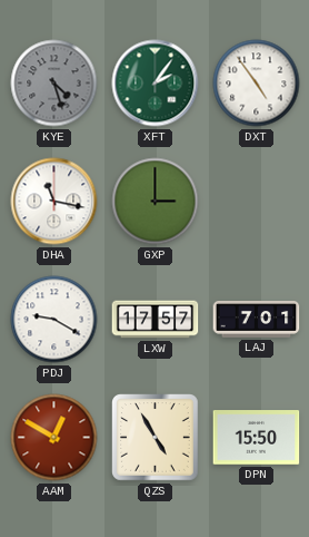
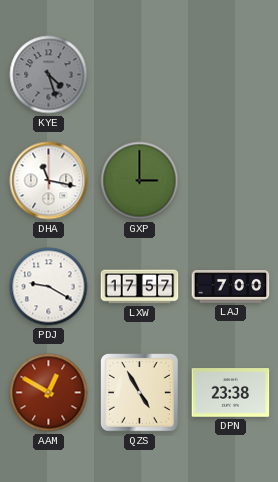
XFT: 2:06 -> none
DXT: 4:54 -> none
LAJ: 7:01 -> 7:00
DPN: 15:50 -> 23:38
